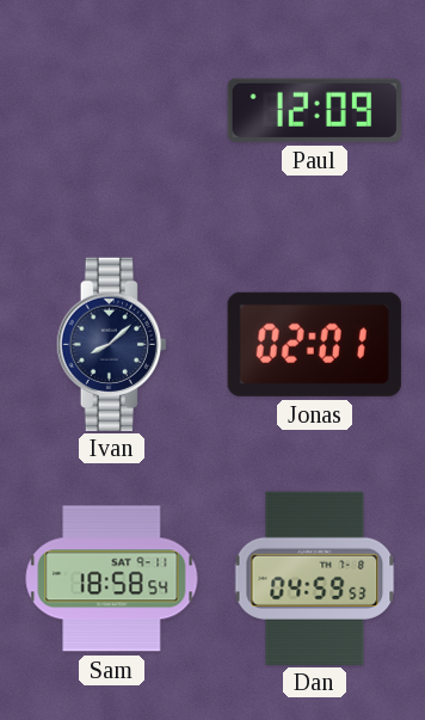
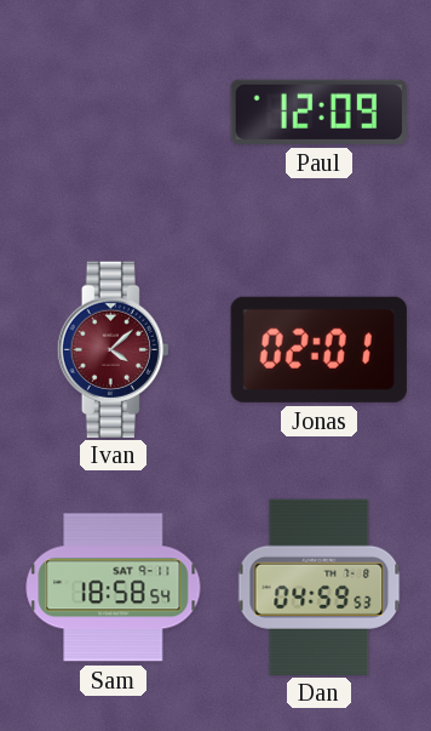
Ivan: 8:08 -> 4:08
Ivan dial: navy -> burgundy
